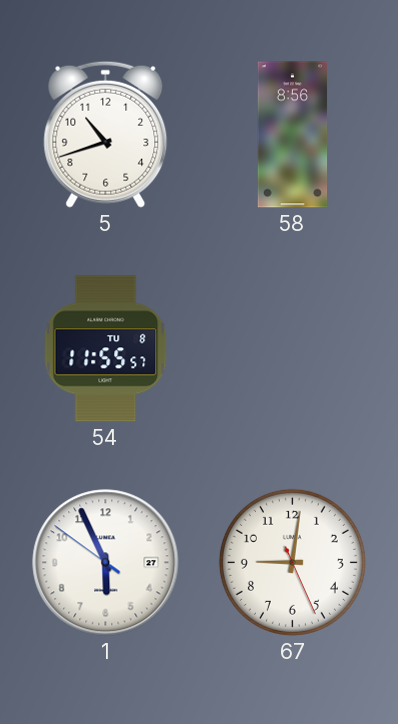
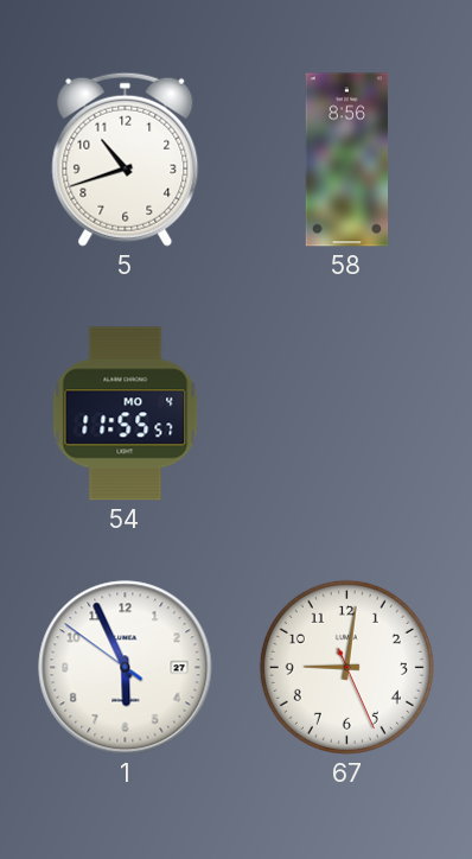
54 date: TU 8 -> MO 4
